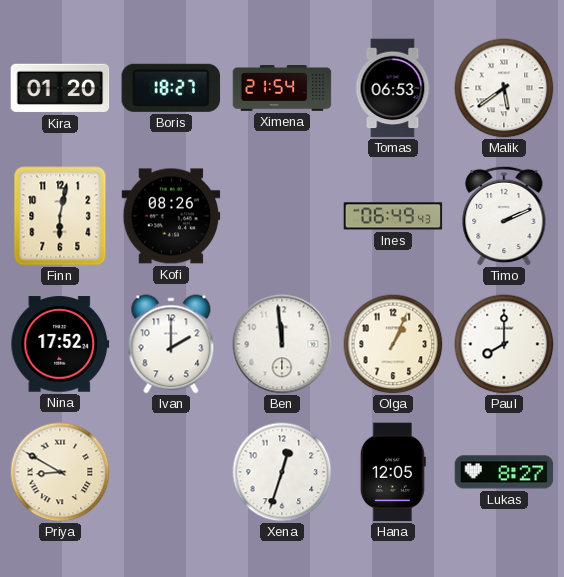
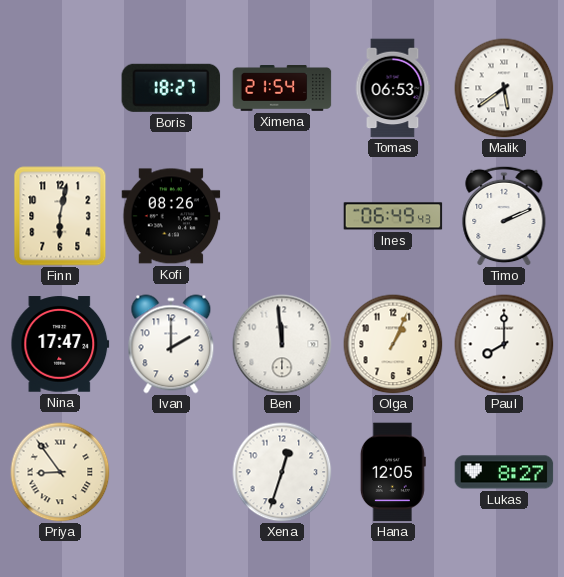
Kira: 01:20 -> none
Nina: 17:52 -> 17:47
Priya: 8:50 -> 8:54
